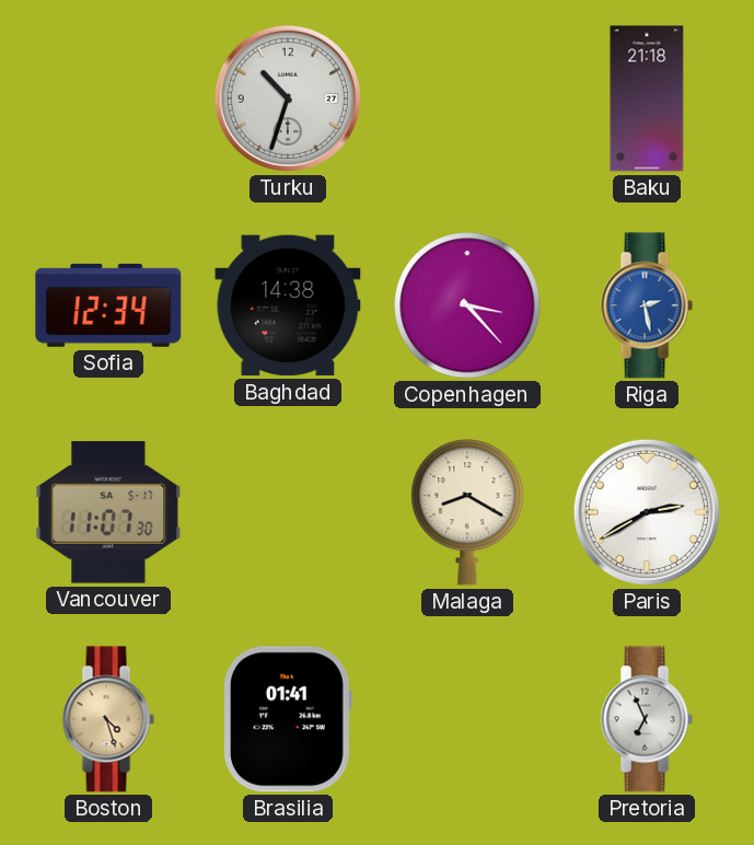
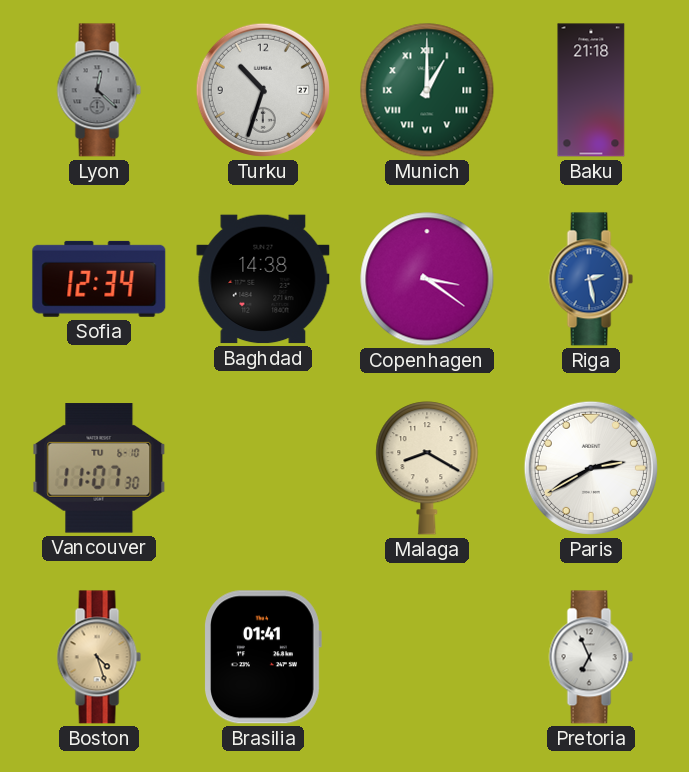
Lyon: none -> 12:22
Munich: none -> 1:00
Copenhagen: 3:23 -> 3:21
Vancouver date: SA 5-17 -> TU 6-10
